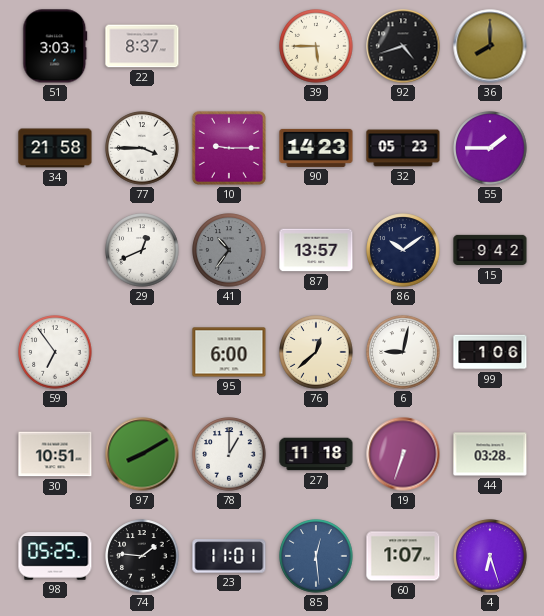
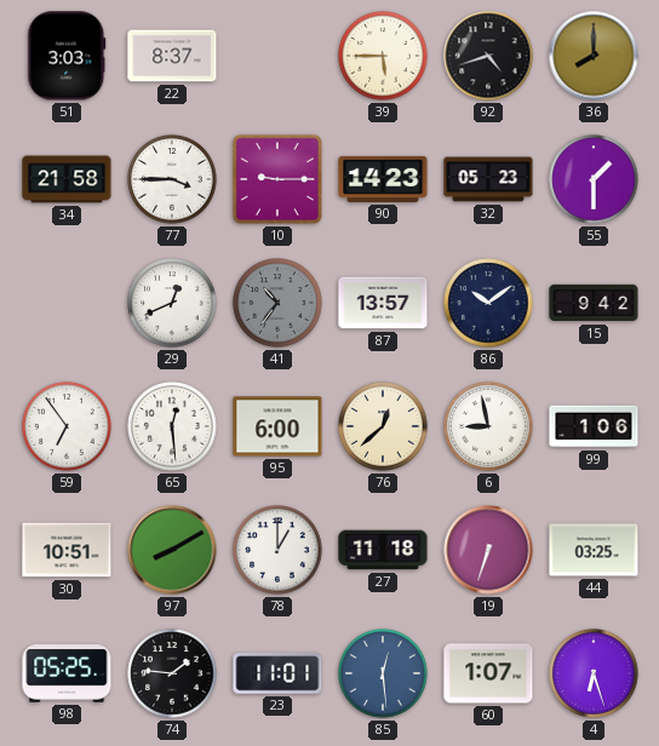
55: 1:45 -> 1:30
65: none -> 12:29
6: 9:02 -> 8:58
44: 03:28 -> 03:25
